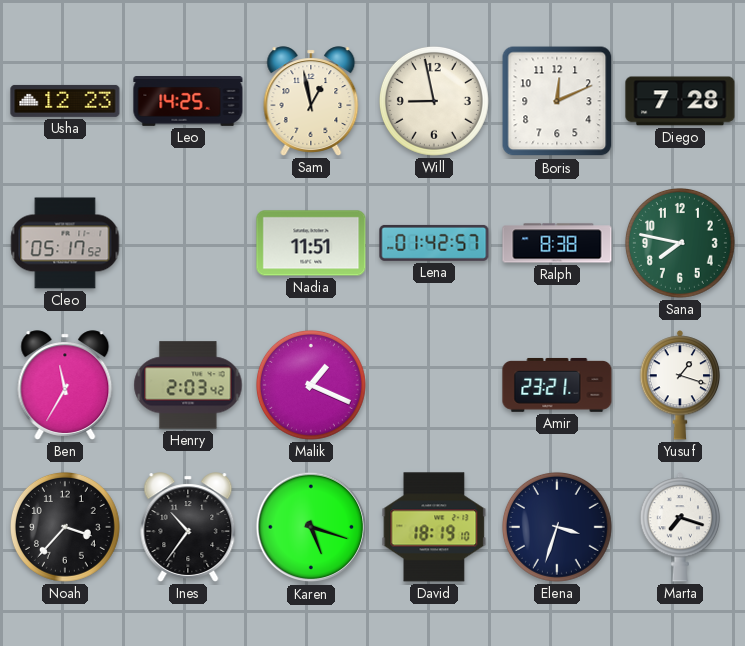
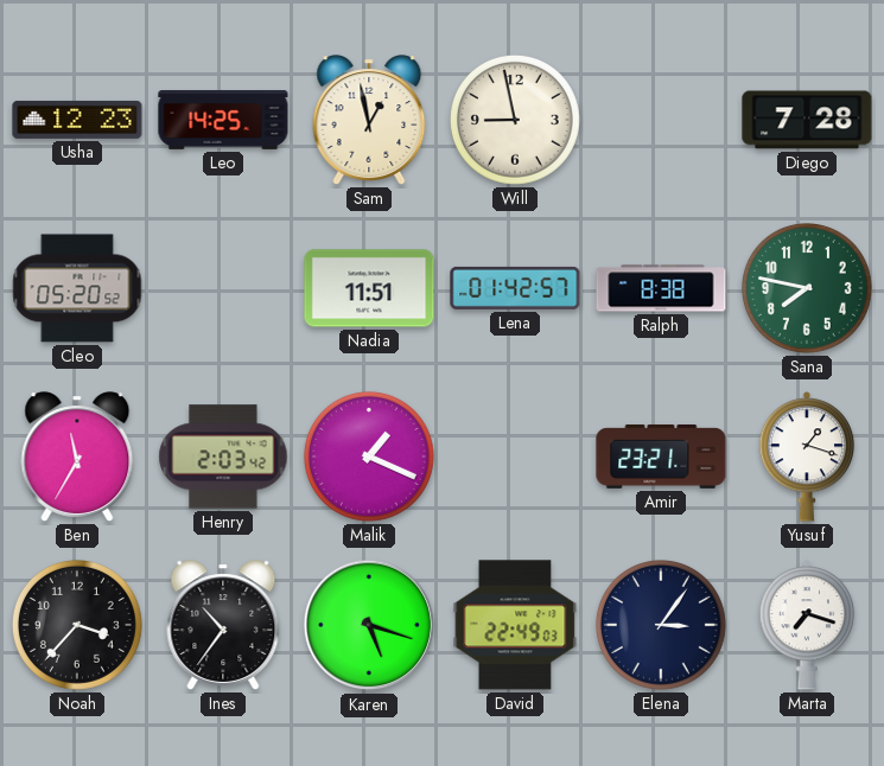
Boris: 12:11 -> none
Cleo: 05:17 -> 05:20
David: 18:19 -> 22:49
Elena: 3:33 -> 3:06
